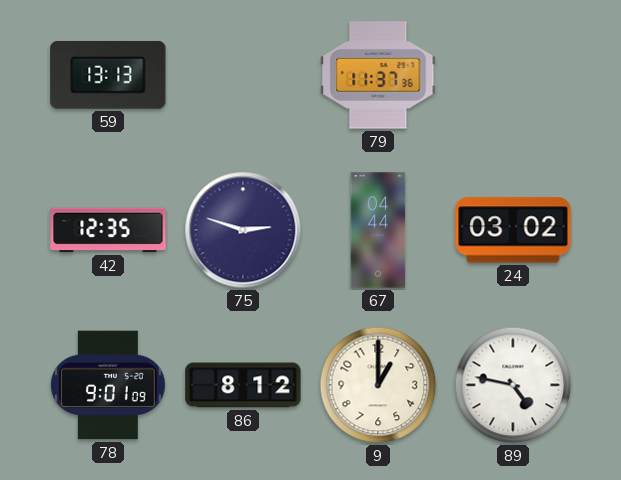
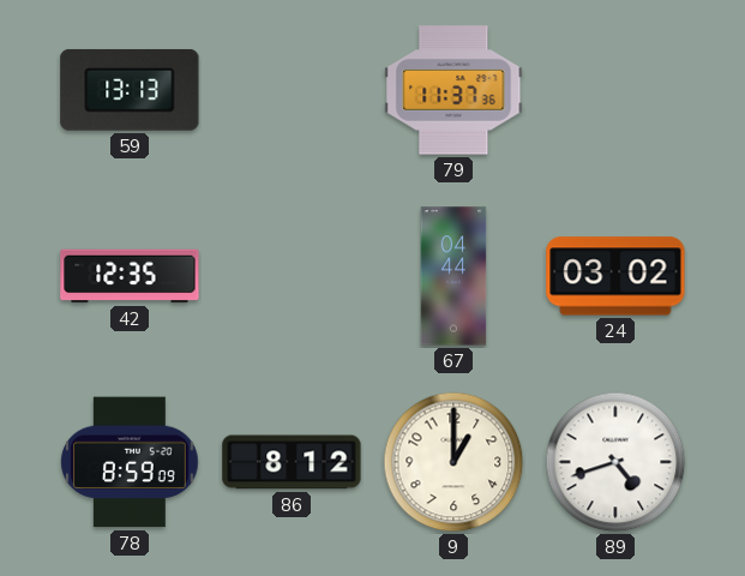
75: 2:48 -> none
78: 9:01 -> 8:59
89: 4:47 -> 4:42
